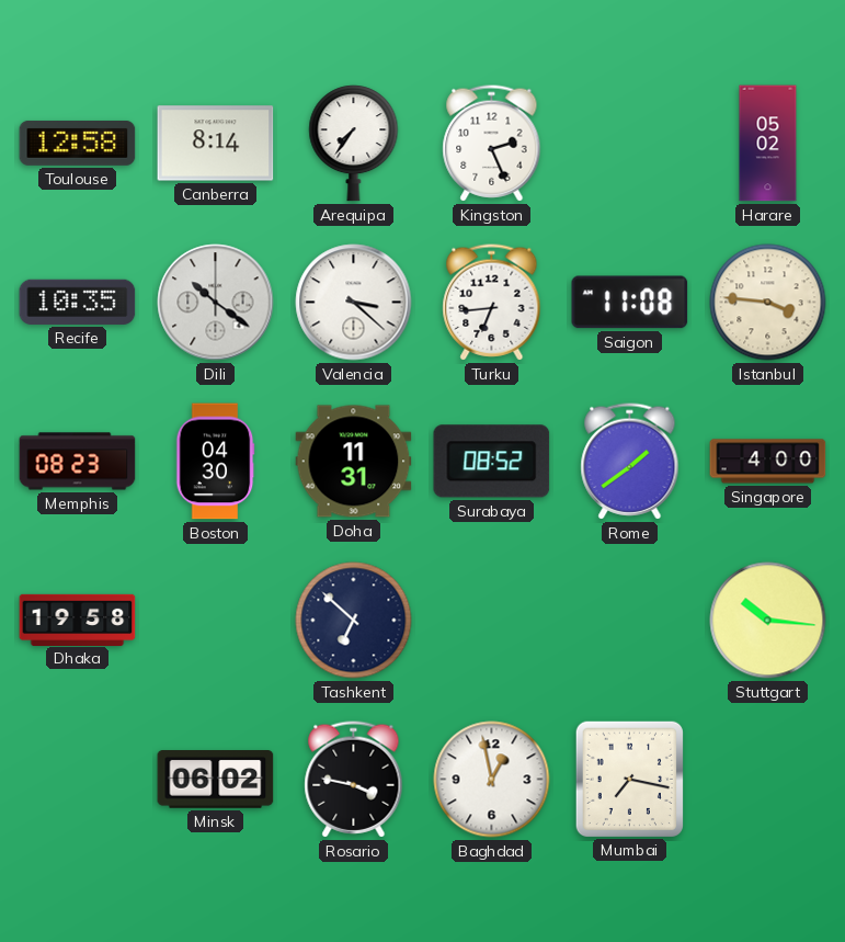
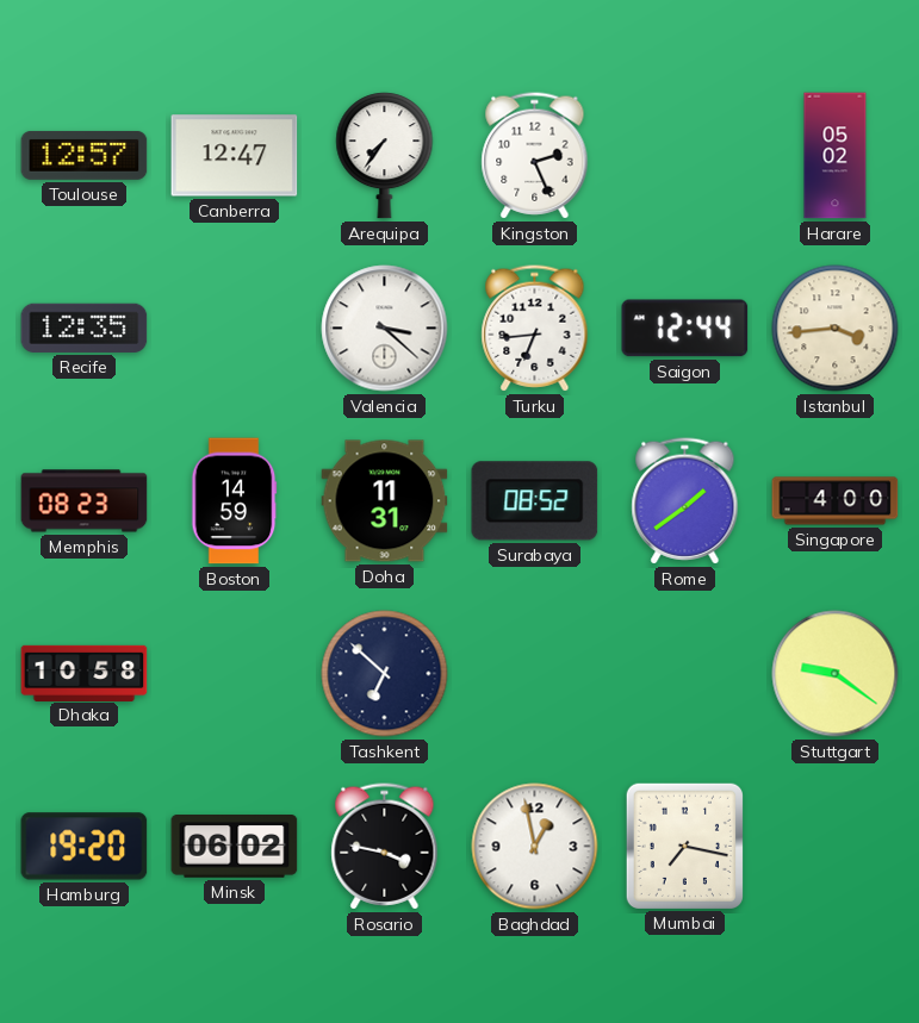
Toulouse: 12:58 -> 12:57
Canberra: 8:14 -> 12:47
Recife: 10:35 -> 12:35
Dili: 10:21 -> none
Saigon: 11:08 -> 12:44
Istanbul: 3:46 -> 3:44
Boston: 04:30 -> 14:59
Dhaka: 19:58 -> 10:58
Stuttgart: 10:16 -> 9:21
Hamburg: none -> 19:20
